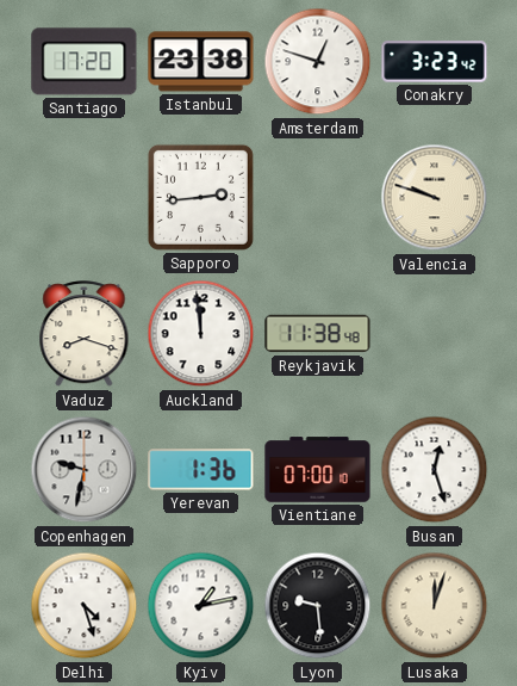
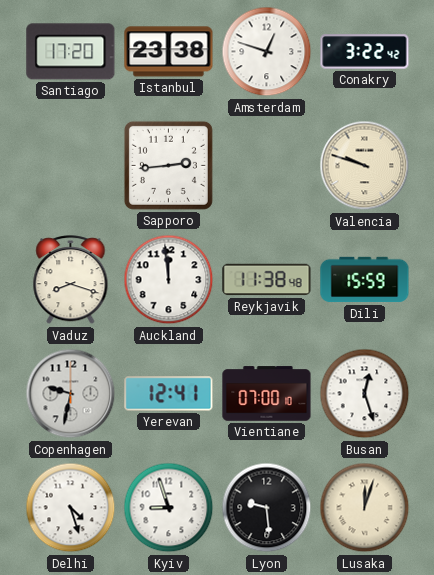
Conakry: 3:23 -> 3:22
Dili: none -> 15:59
Yerevan: 1:36 -> 12:41
Kyiv: 1:13 -> 8:57
